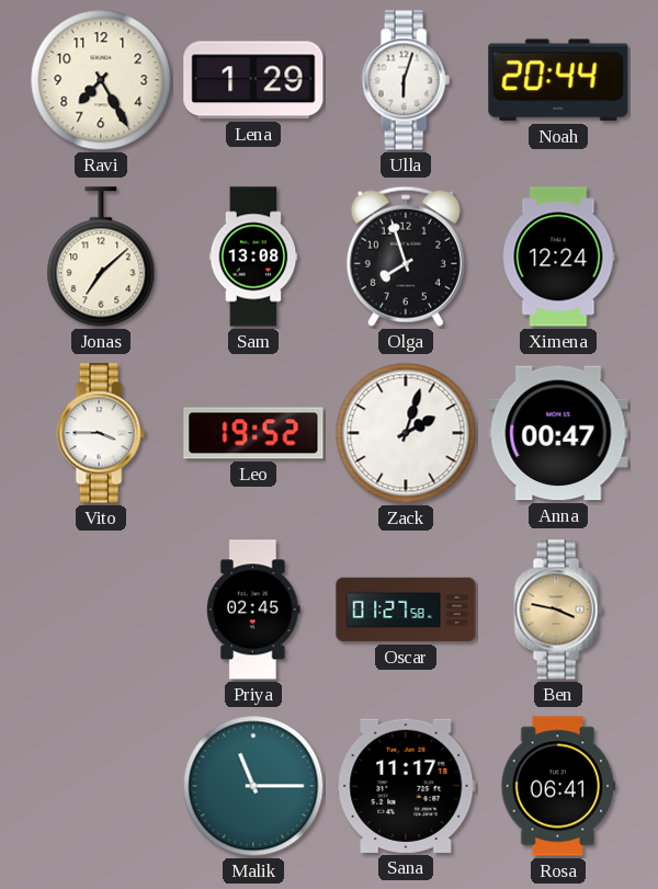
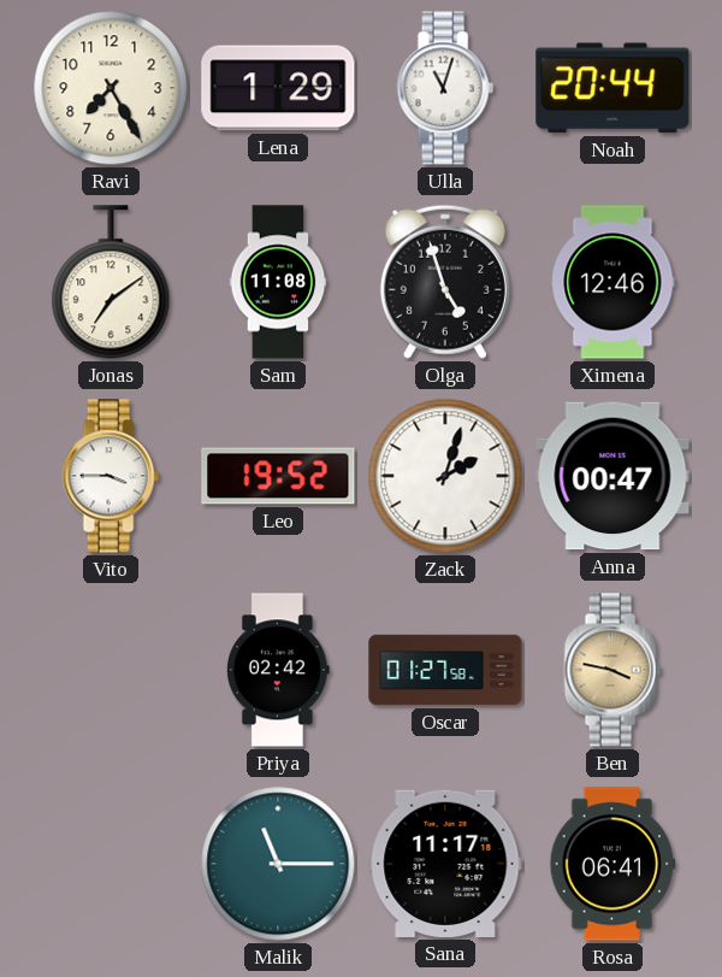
Ulla: 6:03 -> 11:03
Jonas: 7:08 -> 7:09
Sam: 13:08 -> 11:08
Olga: 7:57 -> 4:57
Ximena: 12:24 -> 12:46
Priya: 02:45 -> 02:42
